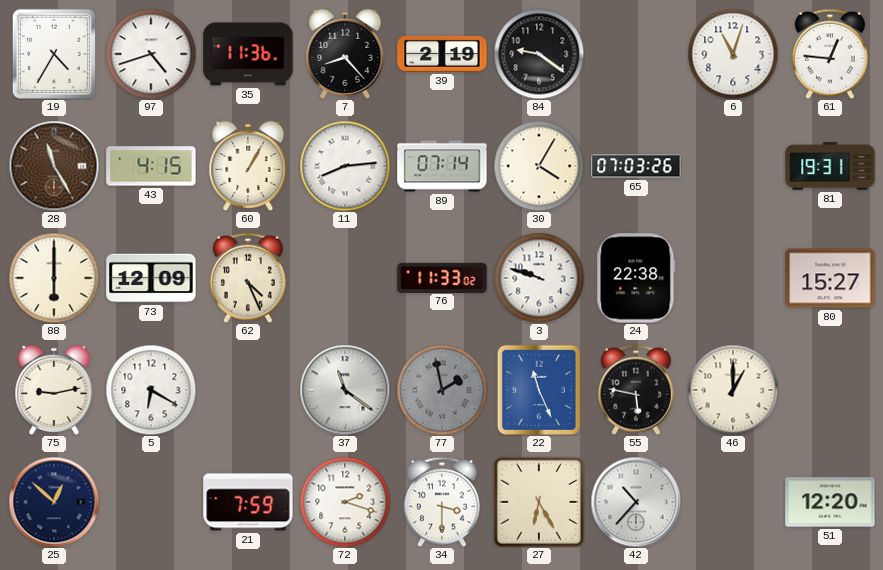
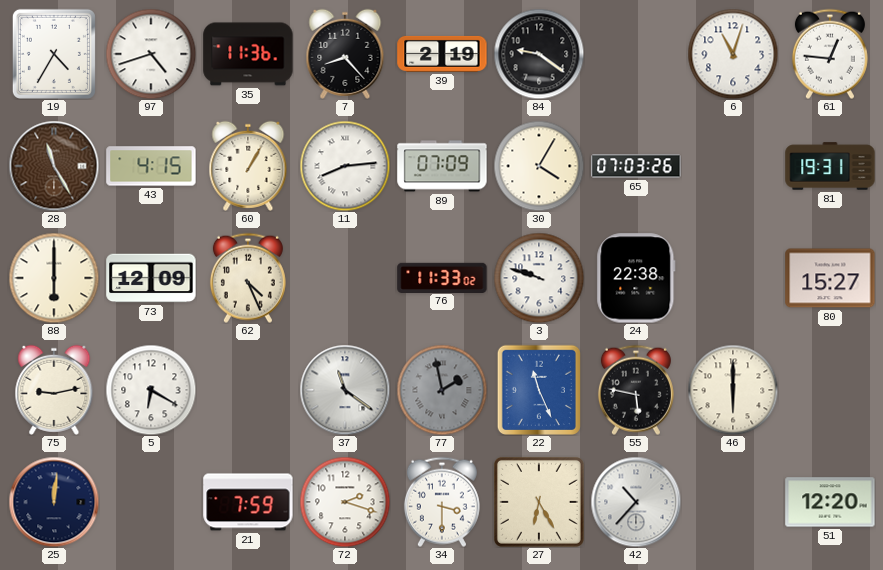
89: 07:14 -> 07:09
46: 1:00 -> 6:00
25: 12:52 -> 12:01
